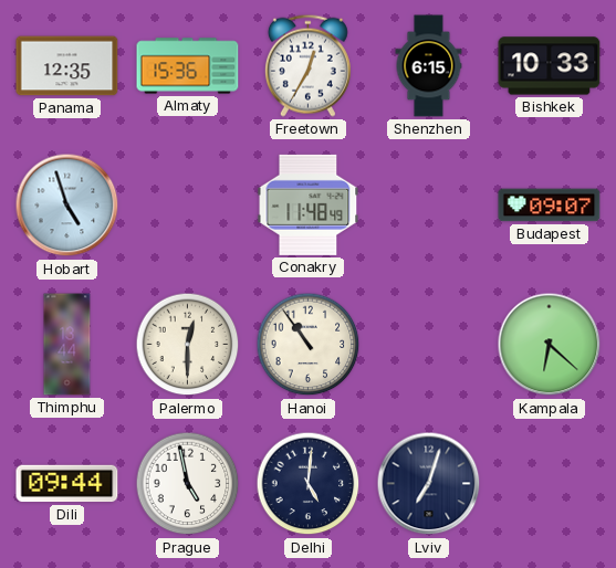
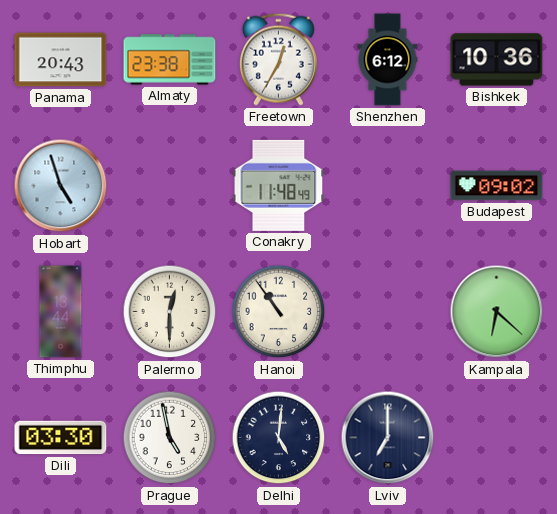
Panama: 12:35 -> 20:43
Almaty: 15:36 -> 23:38
Shenzhen: 6:15 -> 6:12
Bishkek: 10:33 -> 10:36
Budapest: 09:07 -> 09:02
Dili: 09:44 -> 03:30
Lviv: 7:03 -> 7:00
